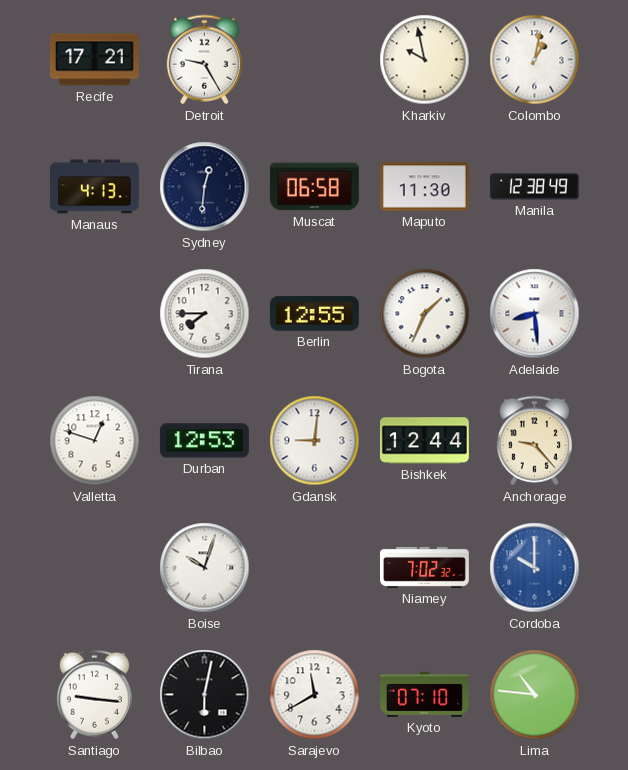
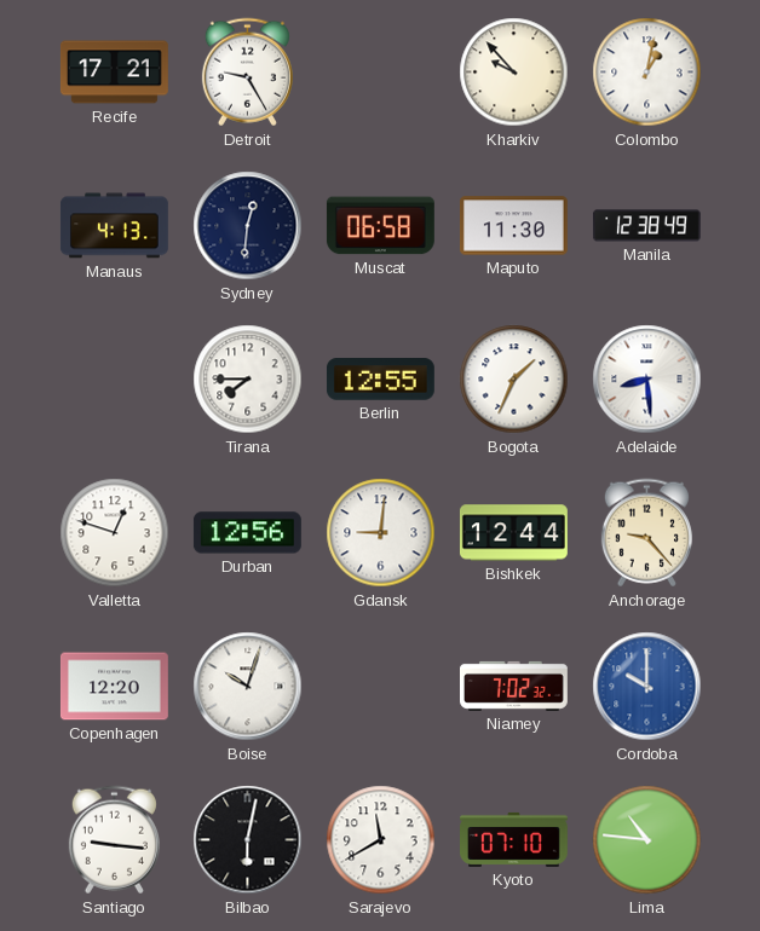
Kharkiv: 9:58 -> 9:53
Durban: 12:53 -> 12:56
Copenhagen: none -> 12:20
